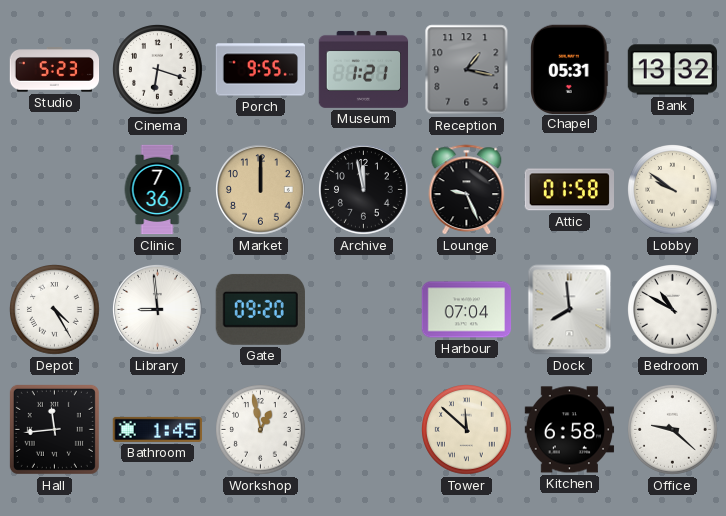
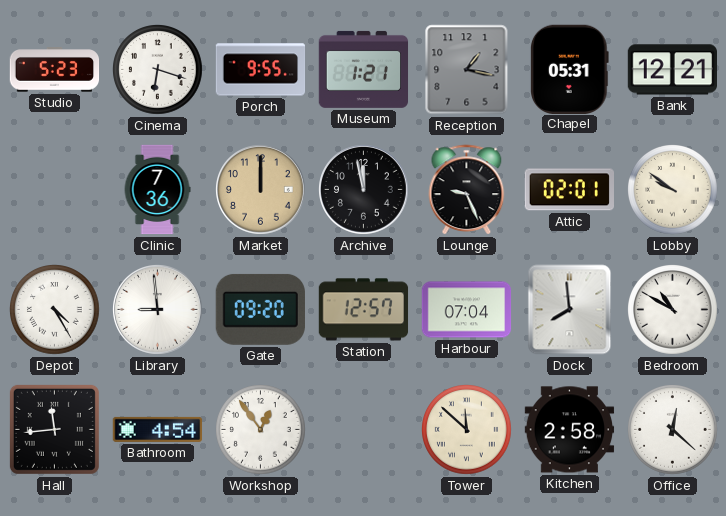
Bank: 13:32 -> 12:21
Attic: 01:58 -> 02:01
Station: none -> 12:57
Bathroom: 1:45 -> 4:54
Workshop: 12:58 -> 12:54
Kitchen: 6:58 -> 2:58
Office: 9:22 -> 12:22
